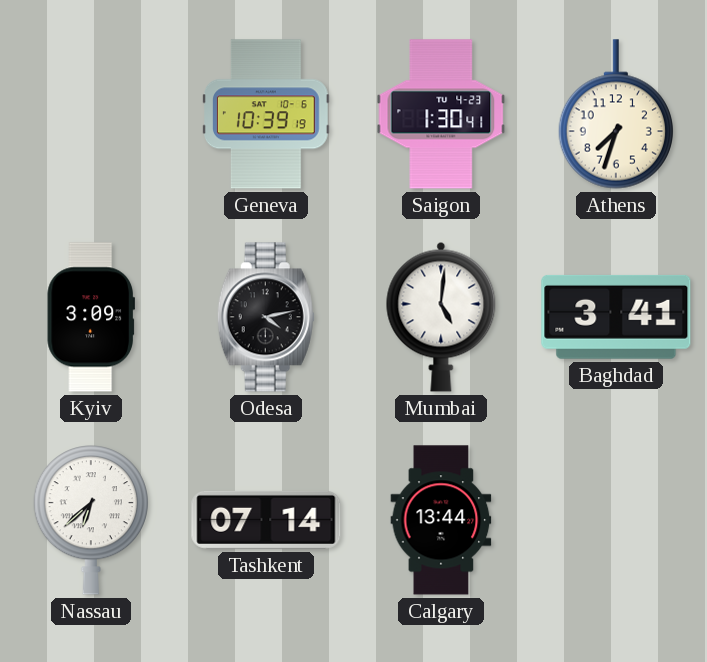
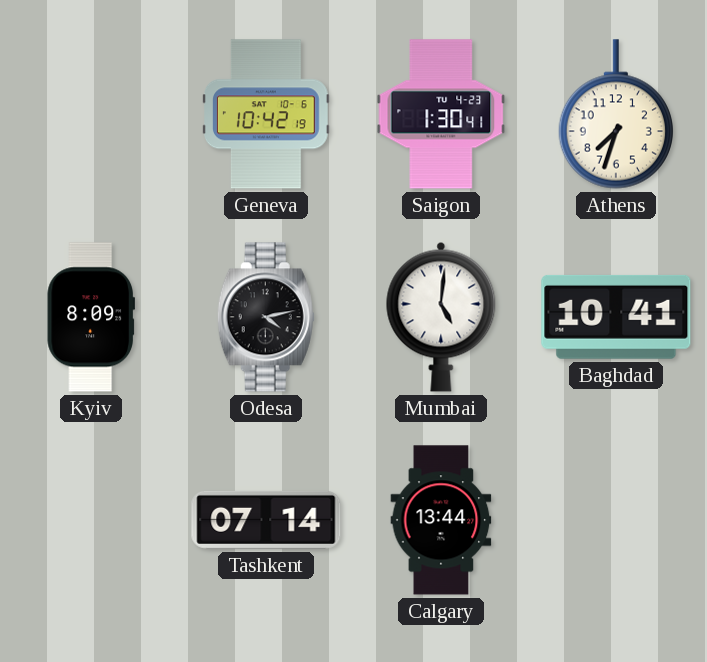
Geneva: 10:39 -> 10:42
Kyiv: 3:09 -> 8:09
Baghdad: 3:41 -> 10:41
Nassau: 6:38 -> none
